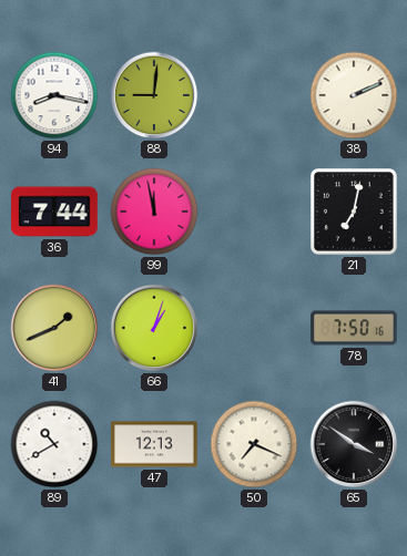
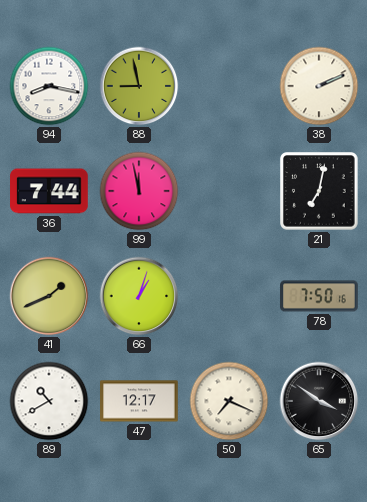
88: 9:01 -> 8:58
47: 12:13 -> 12:17
